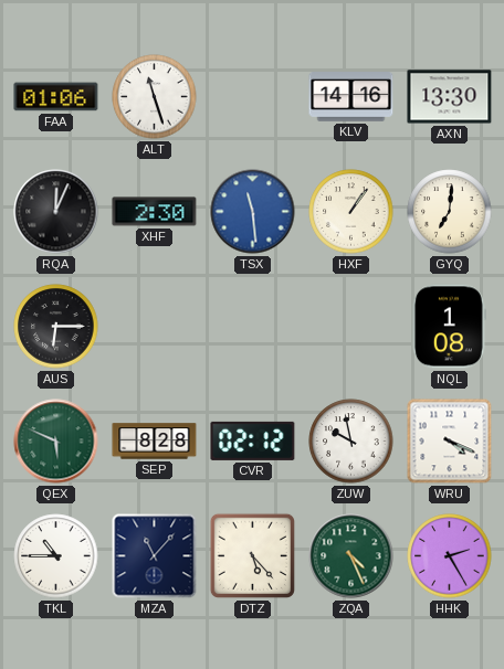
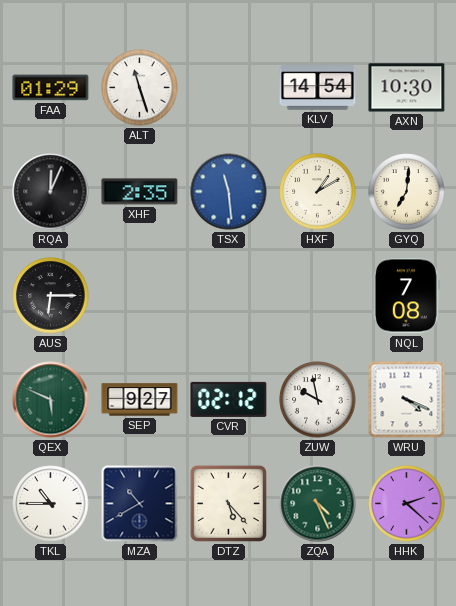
FAA: 01:06 -> 01:29
KLV: 14:16 -> 14:54
AXN: 13:30 -> 10:30
XHF: 2:30 -> 2:35
HXF: 1:06 -> 1:10
NQL: 1:08 -> 7:08
SEP: 8:28 -> 9:27
MZA: 11:07 -> 10:40
HHK: 2:25 -> 2:22
